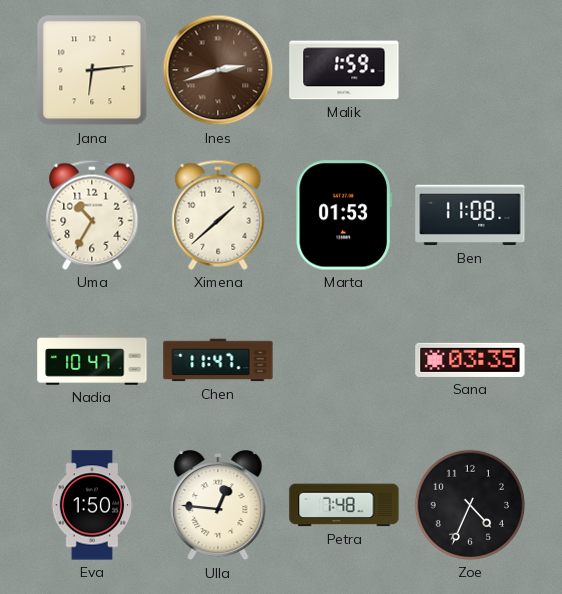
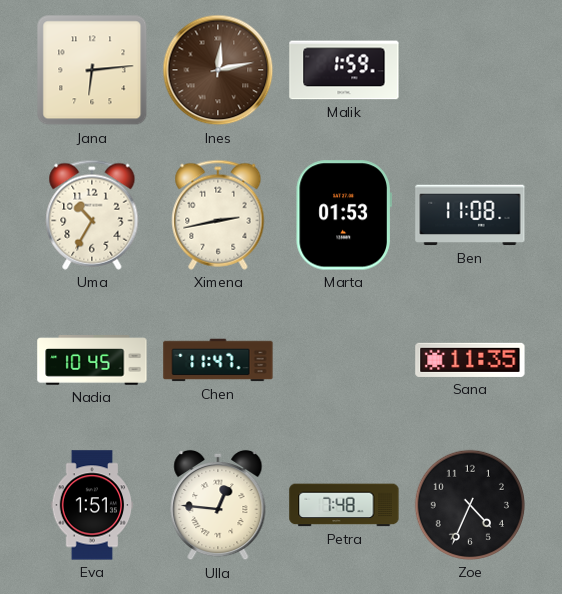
Ines: 2:42 -> 12:13
Ximena: 1:38 -> 2:43
Nadia: 10:47 -> 10:45
Sana: 03:35 -> 11:35
Eva: 1:50 -> 1:51
